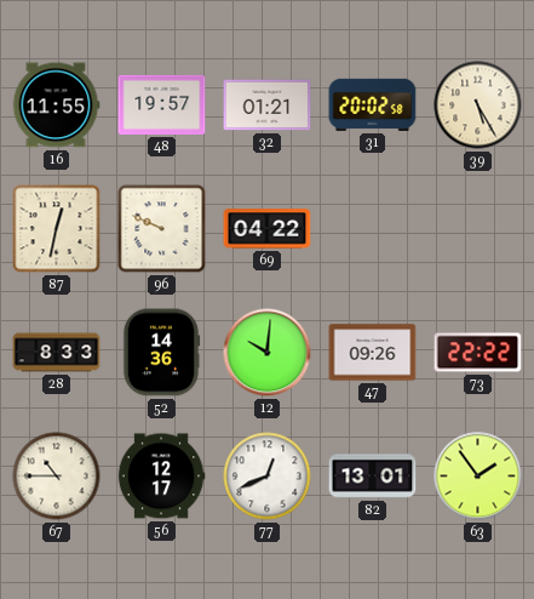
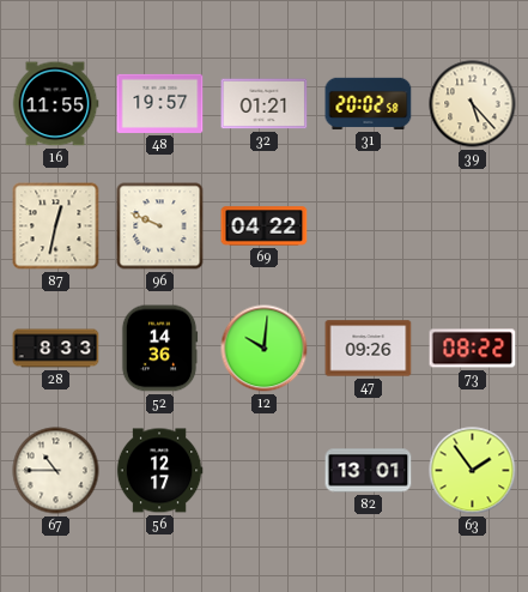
39: 5:25 -> 5:23
73: 22:22 -> 08:22
77: 12:41 -> none
